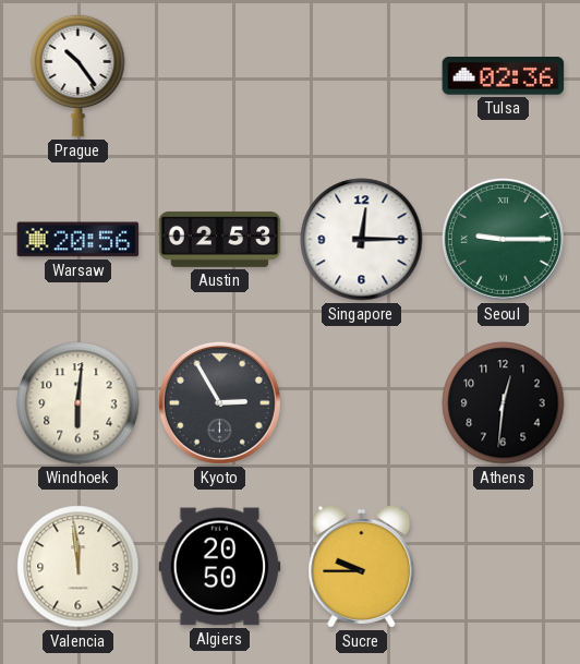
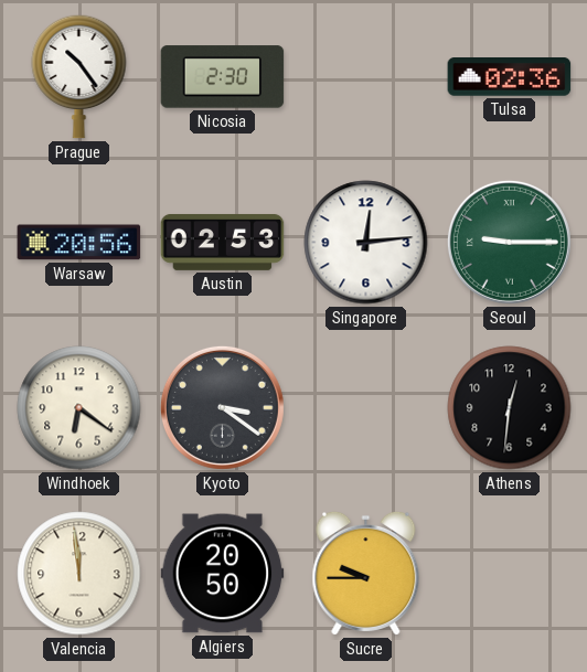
Nicosia: none -> 2:30
Singapore: 12:15 -> 12:14
Windhoek: 6:01 -> 6:21
Kyoto: 2:55 -> 3:21
